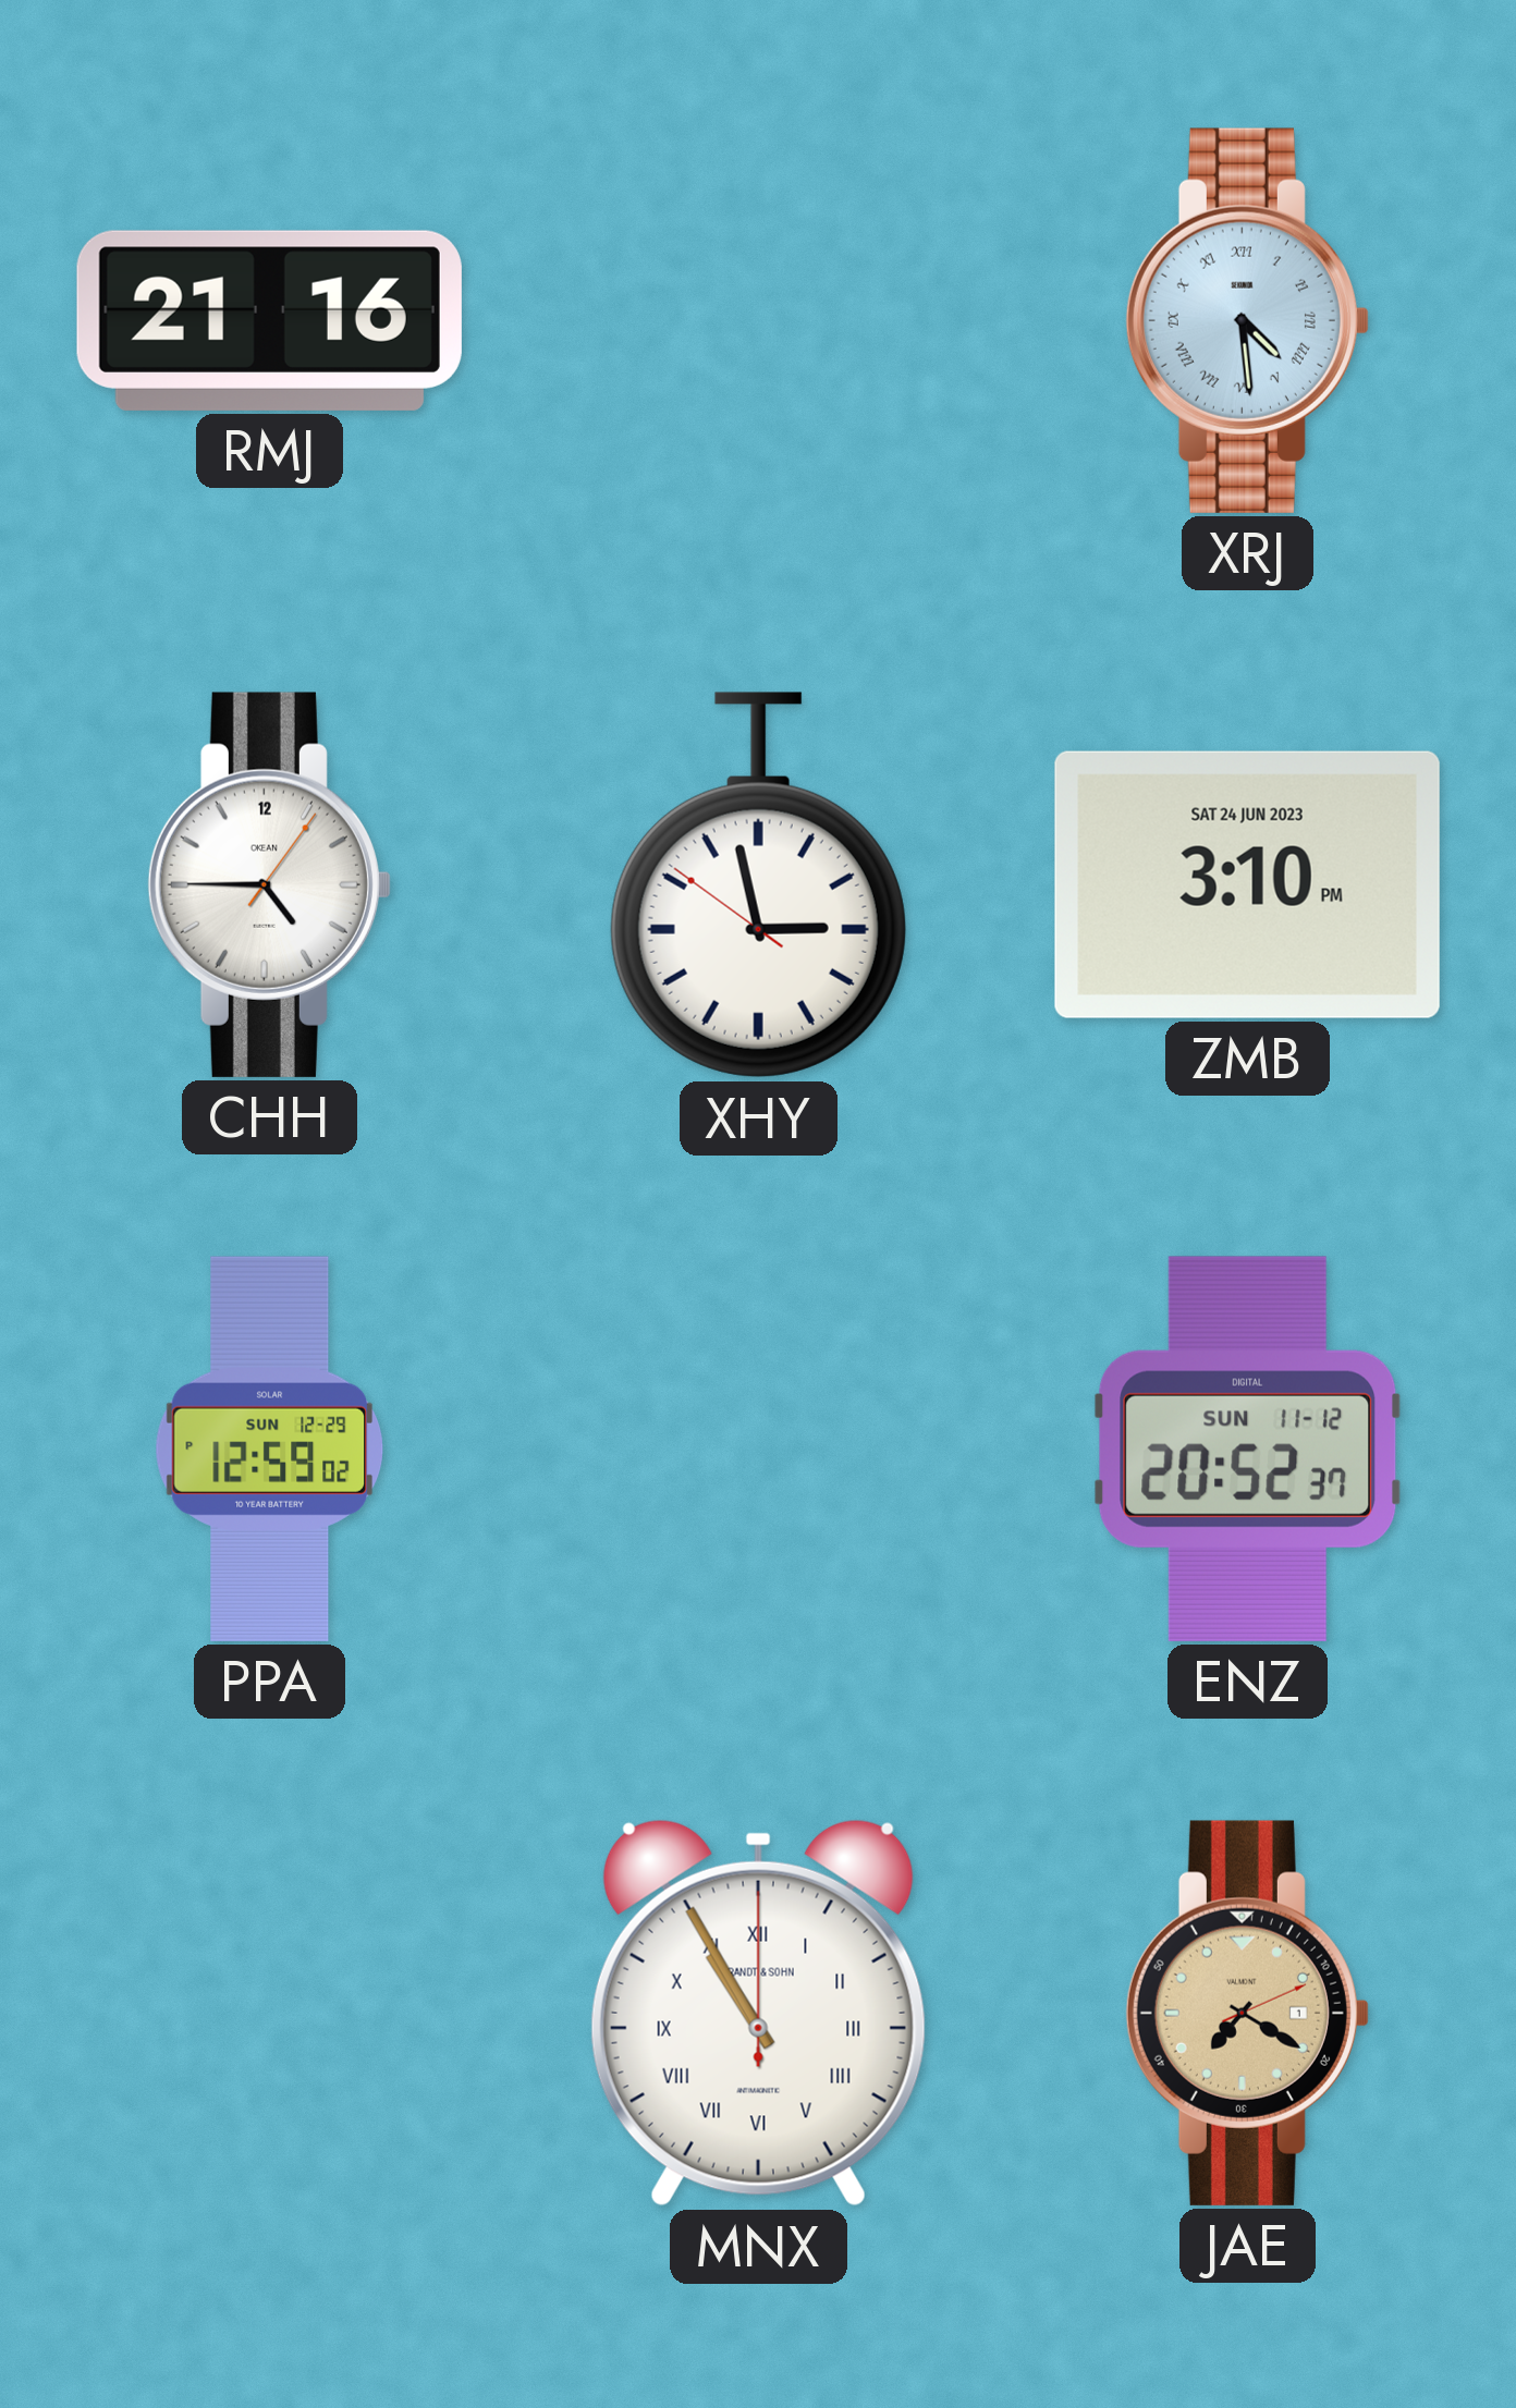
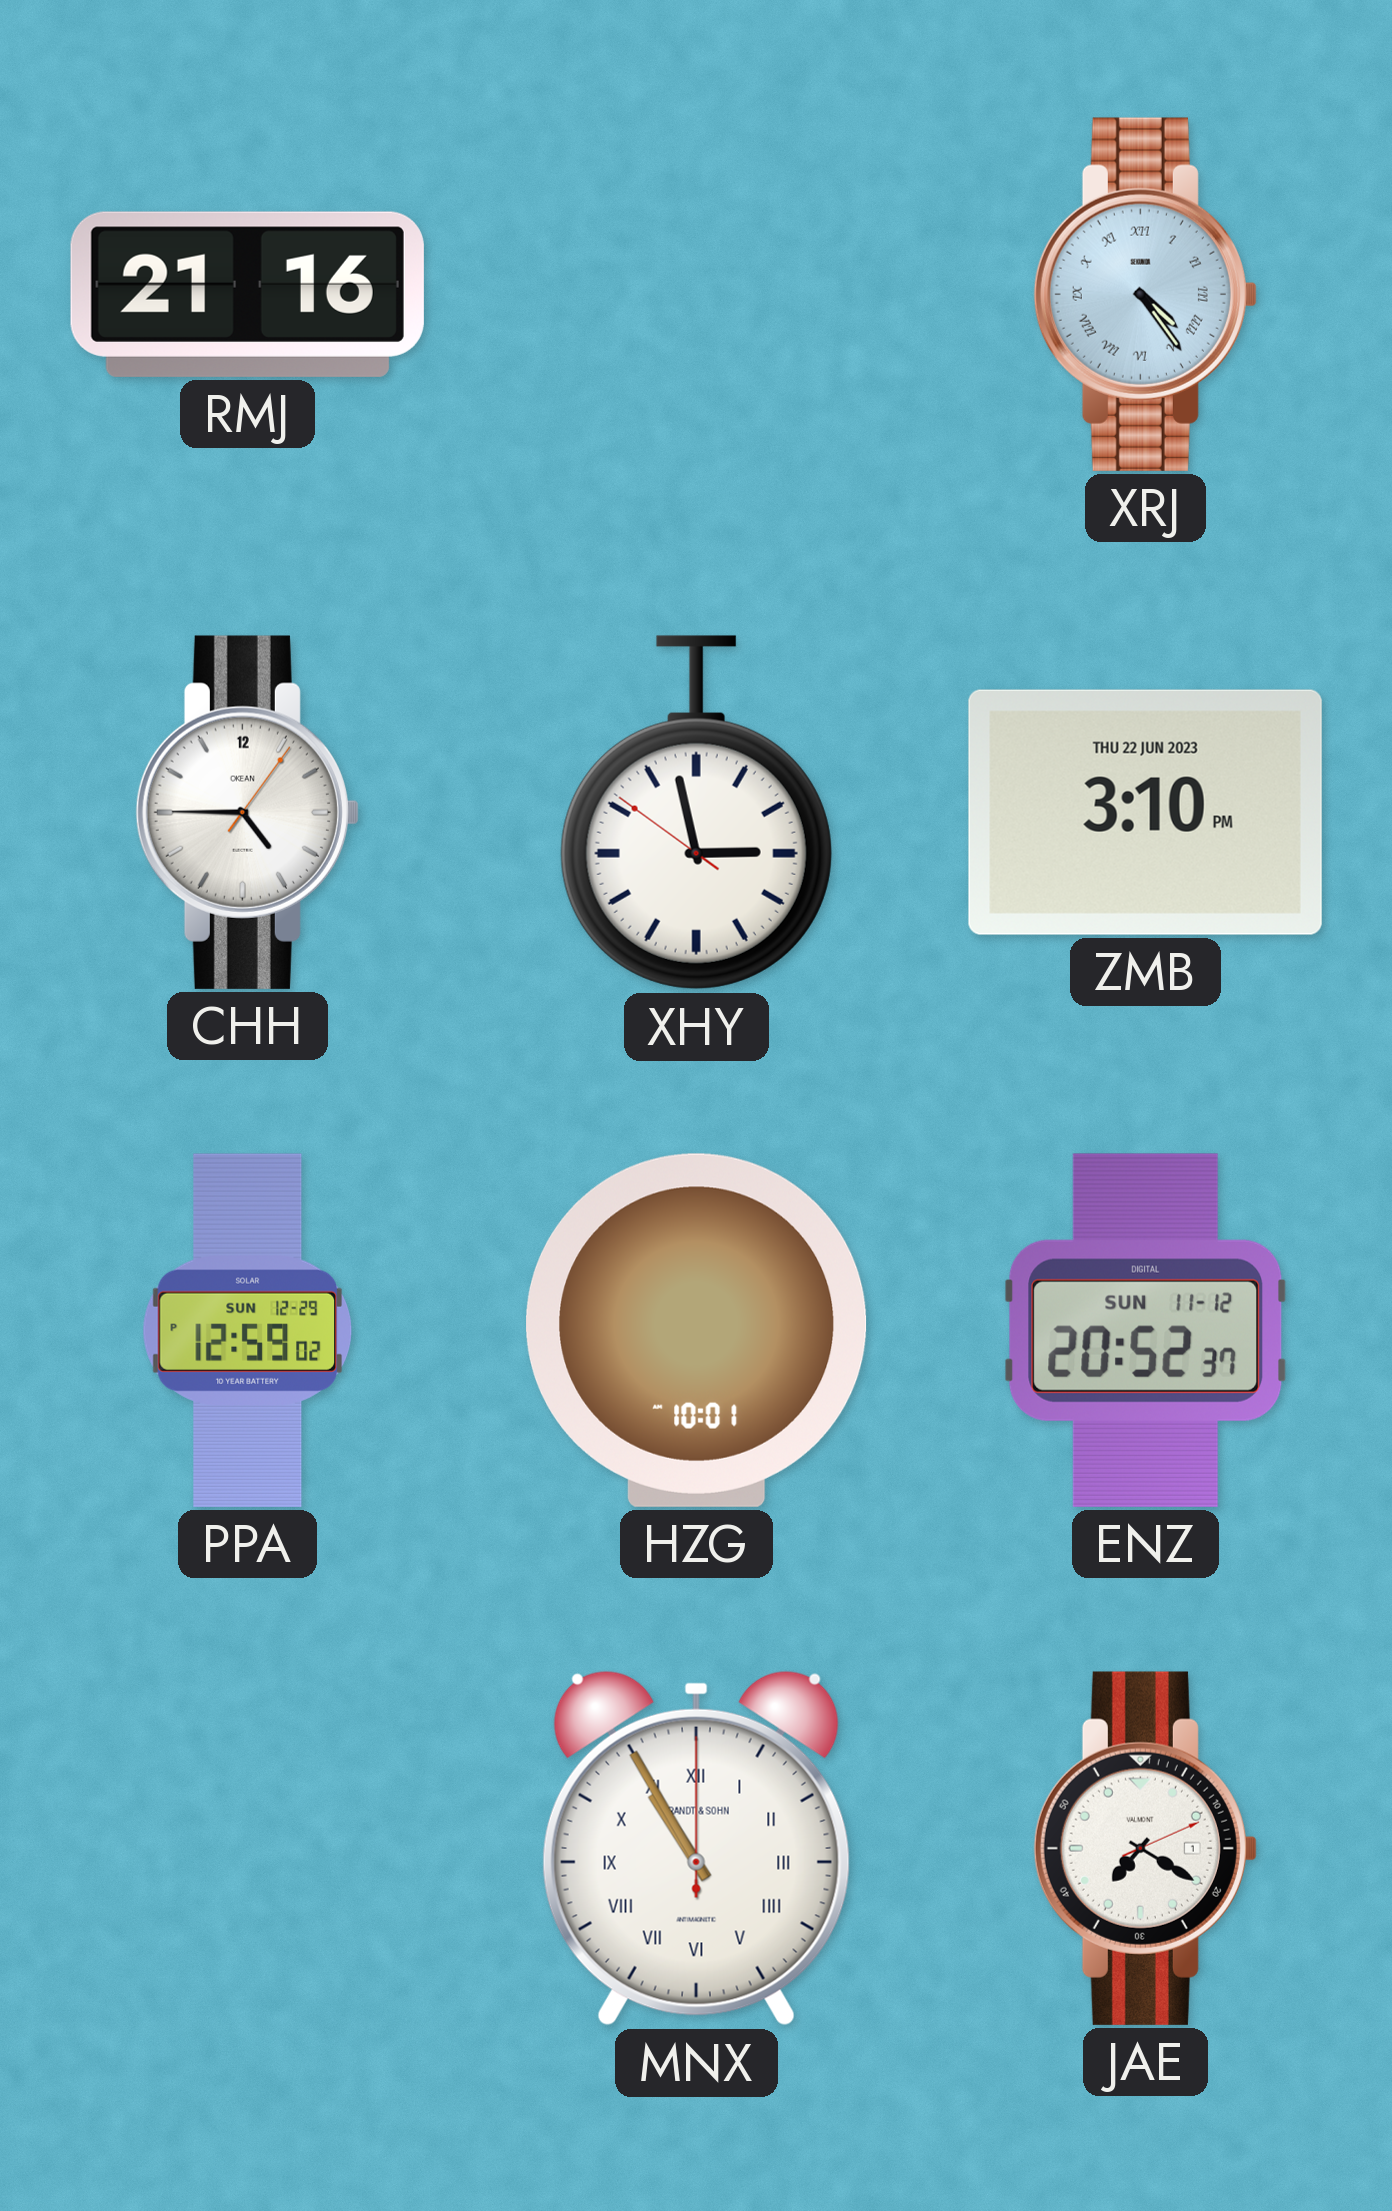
XRJ: 4:29 -> 4:24
ZMB date: SAT 24 JUN 2023 -> THU 22 JUN 2023
HZG: none -> 10:01
JAE dial: champagne -> white
